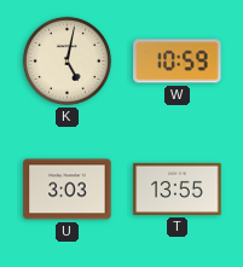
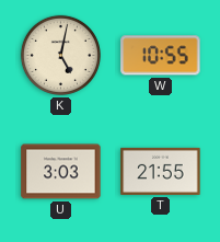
W: 10:59 -> 10:55
T: 13:55 -> 21:55
